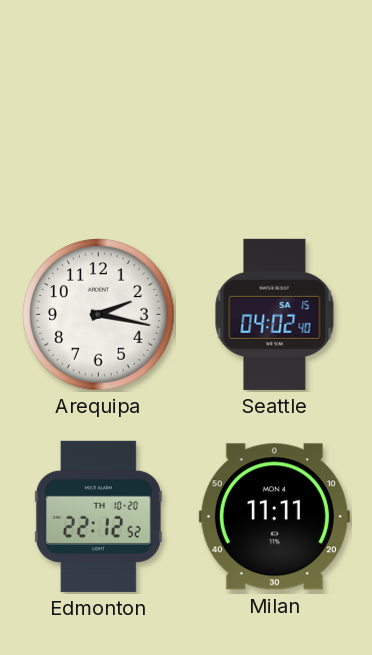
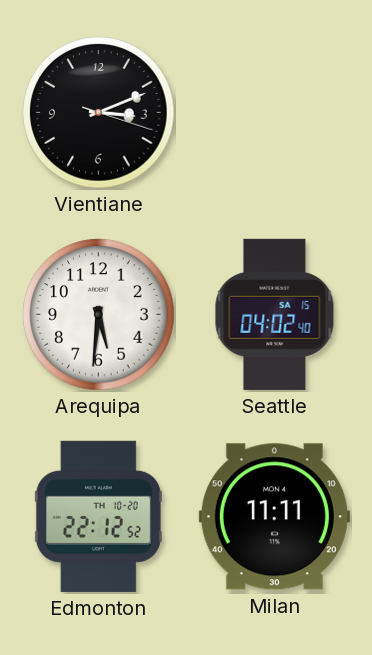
Vientiane: none -> 3:11
Arequipa: 2:17 -> 5:31
